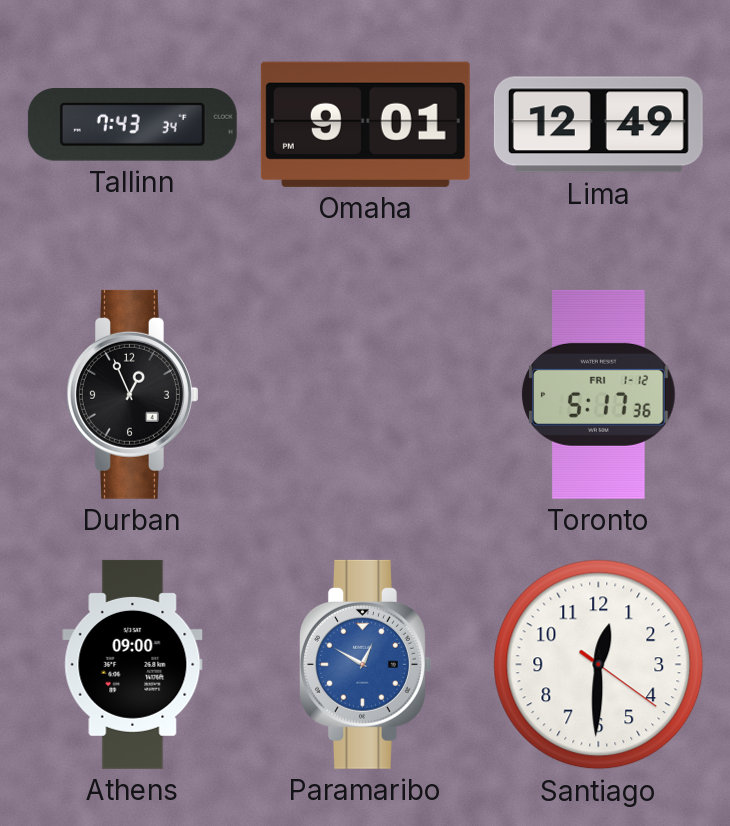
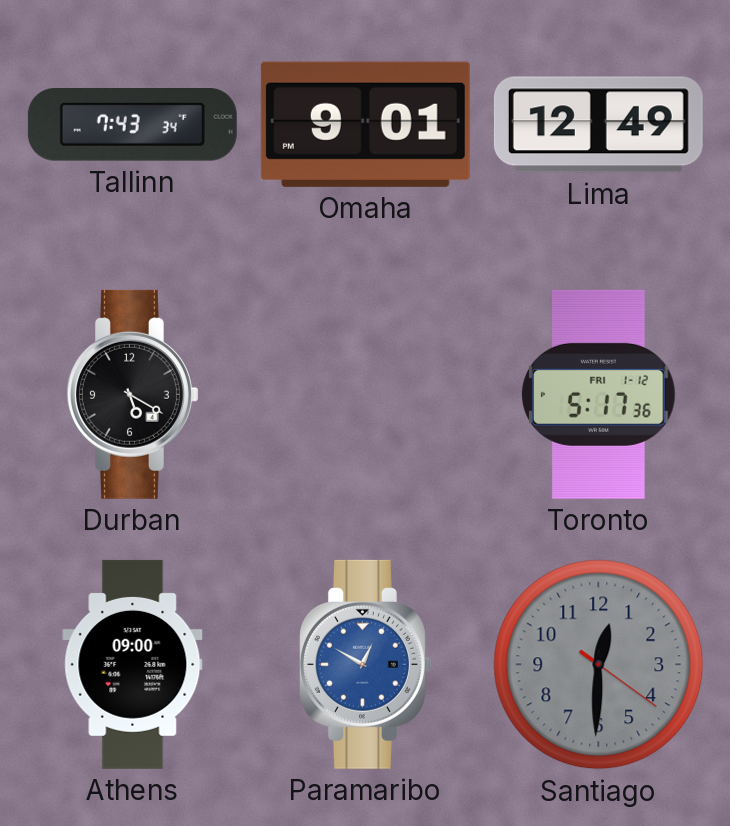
Durban: 12:56 -> 5:20
Santiago dial: white -> grey
